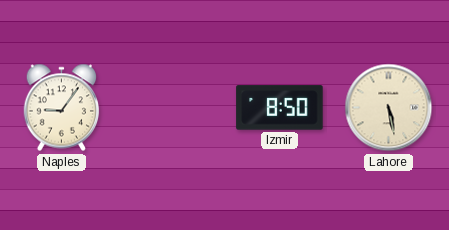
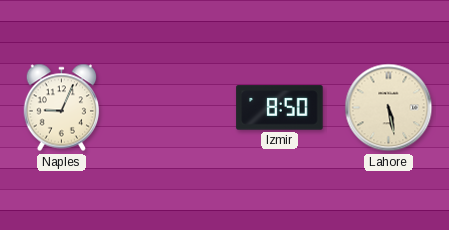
Naples: 9:06 -> 9:04
